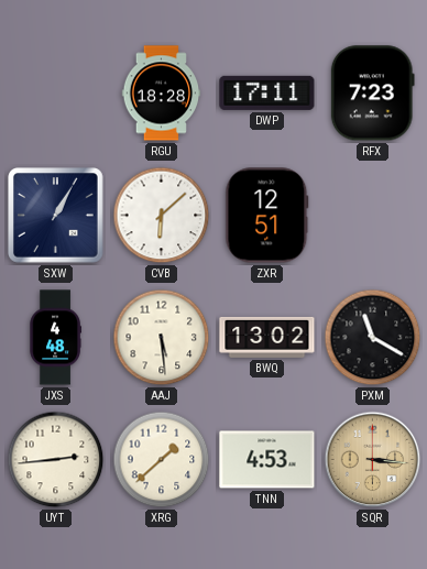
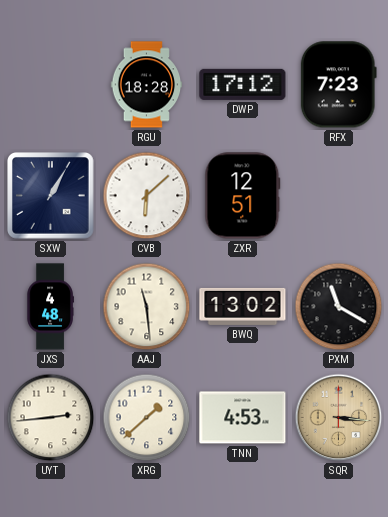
DWP: 17:11 -> 17:12
AAJ: 5:29 -> 11:29
